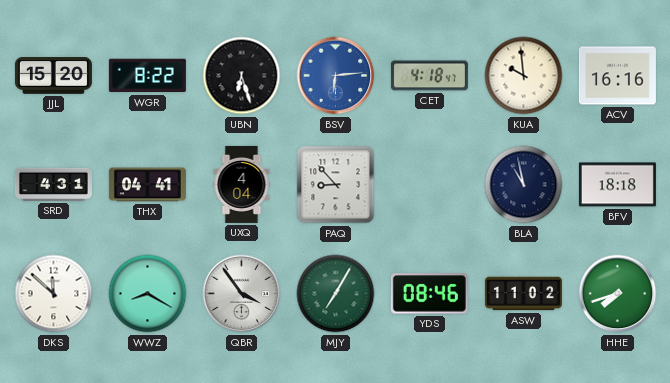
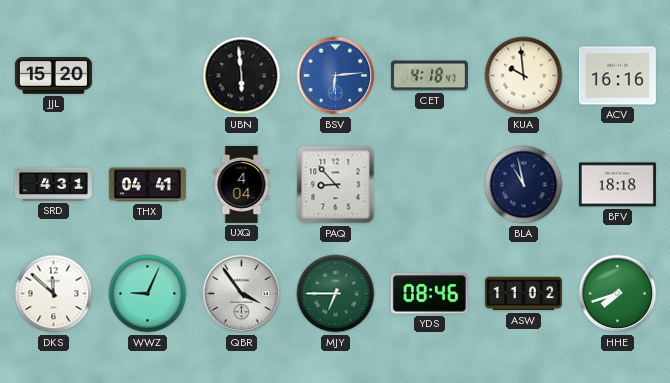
WGR: 8:22 -> none
UBN: 6:27 -> 5:59
WWZ: 8:20 -> 9:04
MJY: 7:05 -> 6:45
